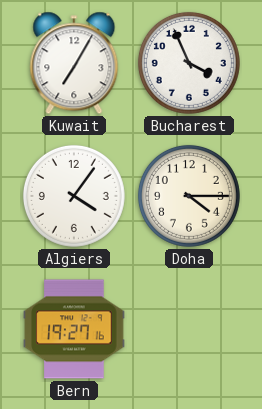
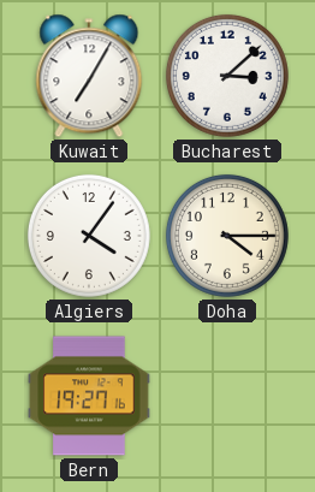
Bucharest: 3:56 -> 3:08
